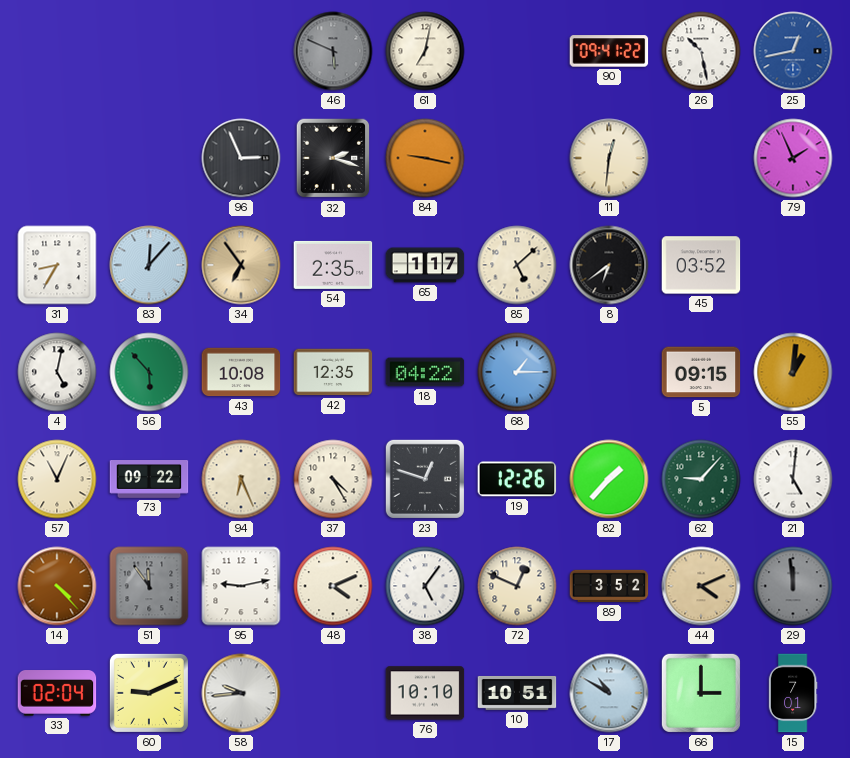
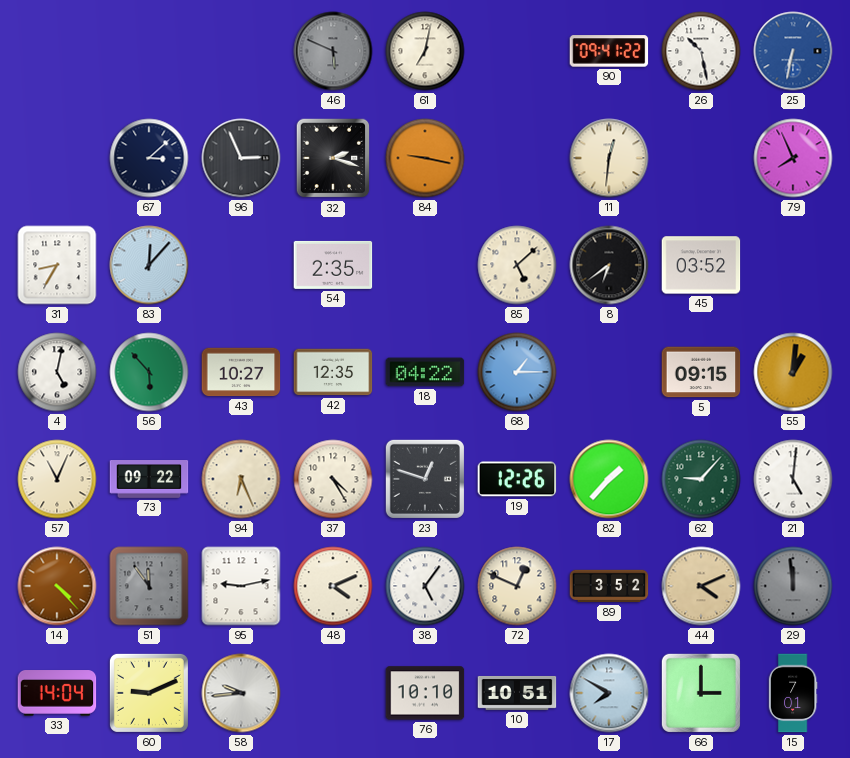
25: 12:43 -> 6:32
67: none -> 3:08
79: 1:56 -> 7:56
34: 6:54 -> none
65: 1:17 -> none
43: 10:08 -> 10:27
33: 02:04 -> 14:04
17: 10:50 -> 7:50
